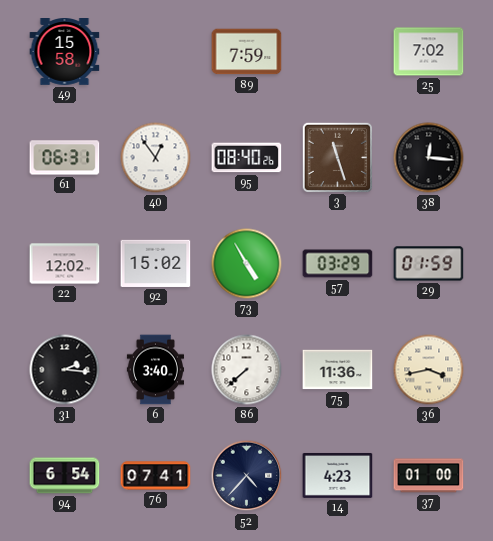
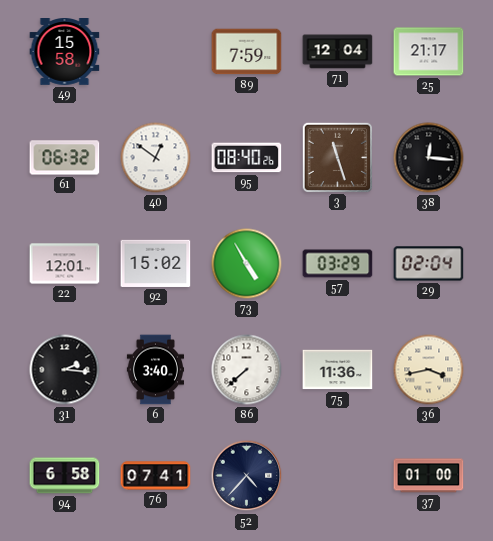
71: none -> 12:04
25: 7:02 -> 21:17
61: 06:31 -> 06:32
40: 12:54 -> 12:51
22: 12:02 -> 12:01
29: 01:59 -> 02:04
94: 6:54 -> 6:58
14: 4:23 -> none
